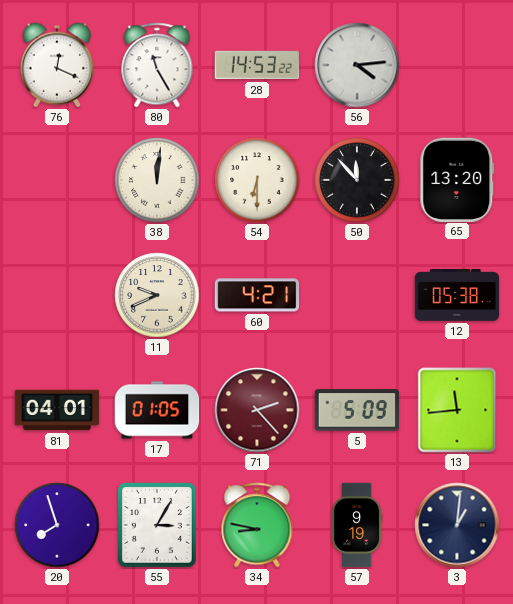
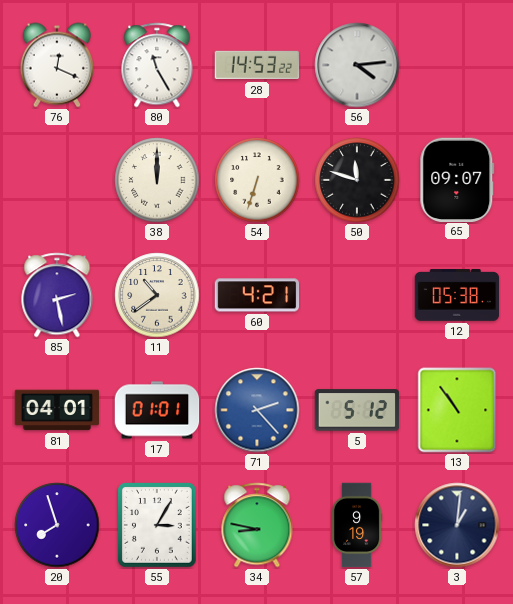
38: 12:01 -> 12:00
54: 6:30 -> 6:33
50: 11:53 -> 11:48
65: 13:20 -> 09:07
85: none -> 2:28
11: 9:41 -> 10:39
17: 01:05 -> 01:01
71 dial: burgundy -> blue
5: 5:09 -> 5:12
13: 11:44 -> 10:54
